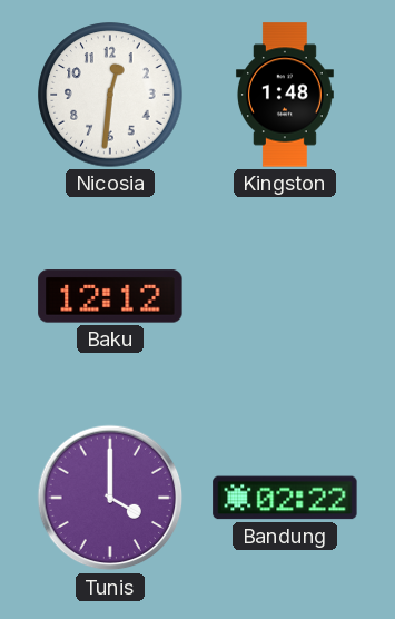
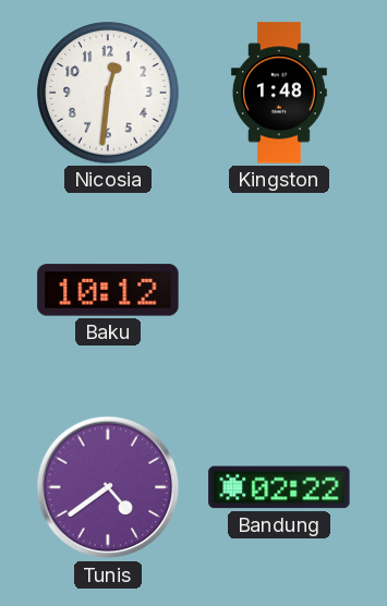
Baku: 12:12 -> 10:12
Tunis: 4:00 -> 4:39
